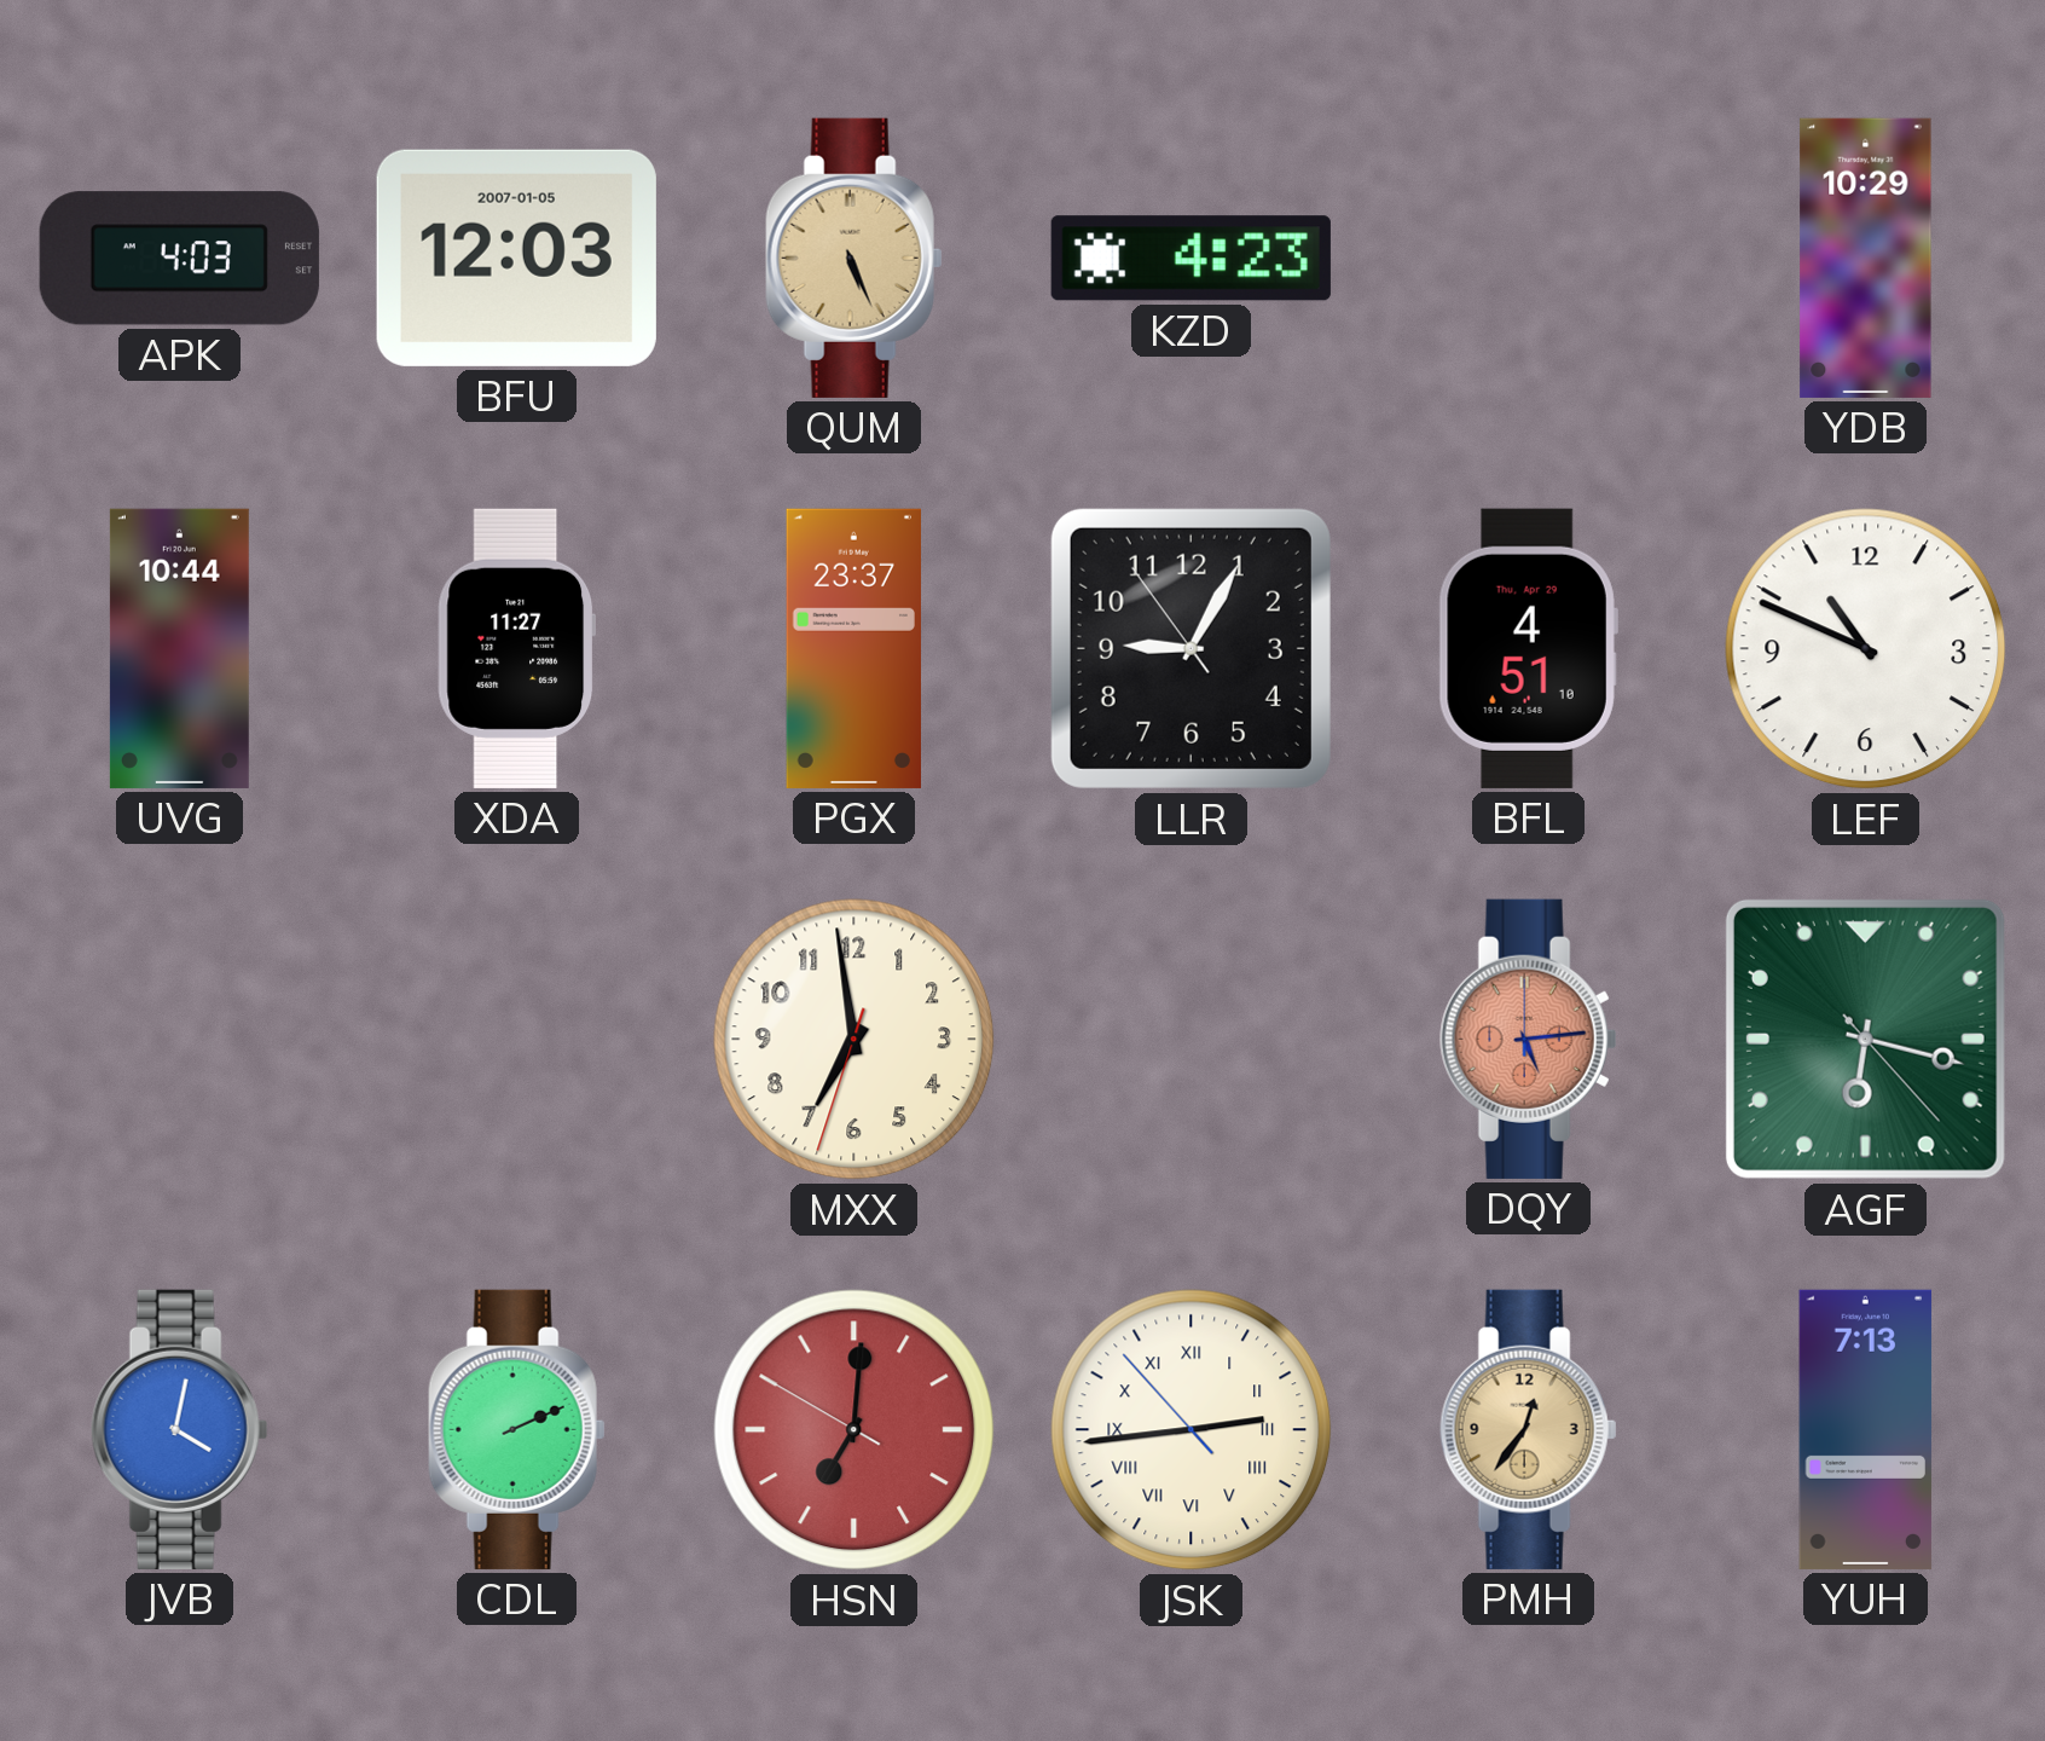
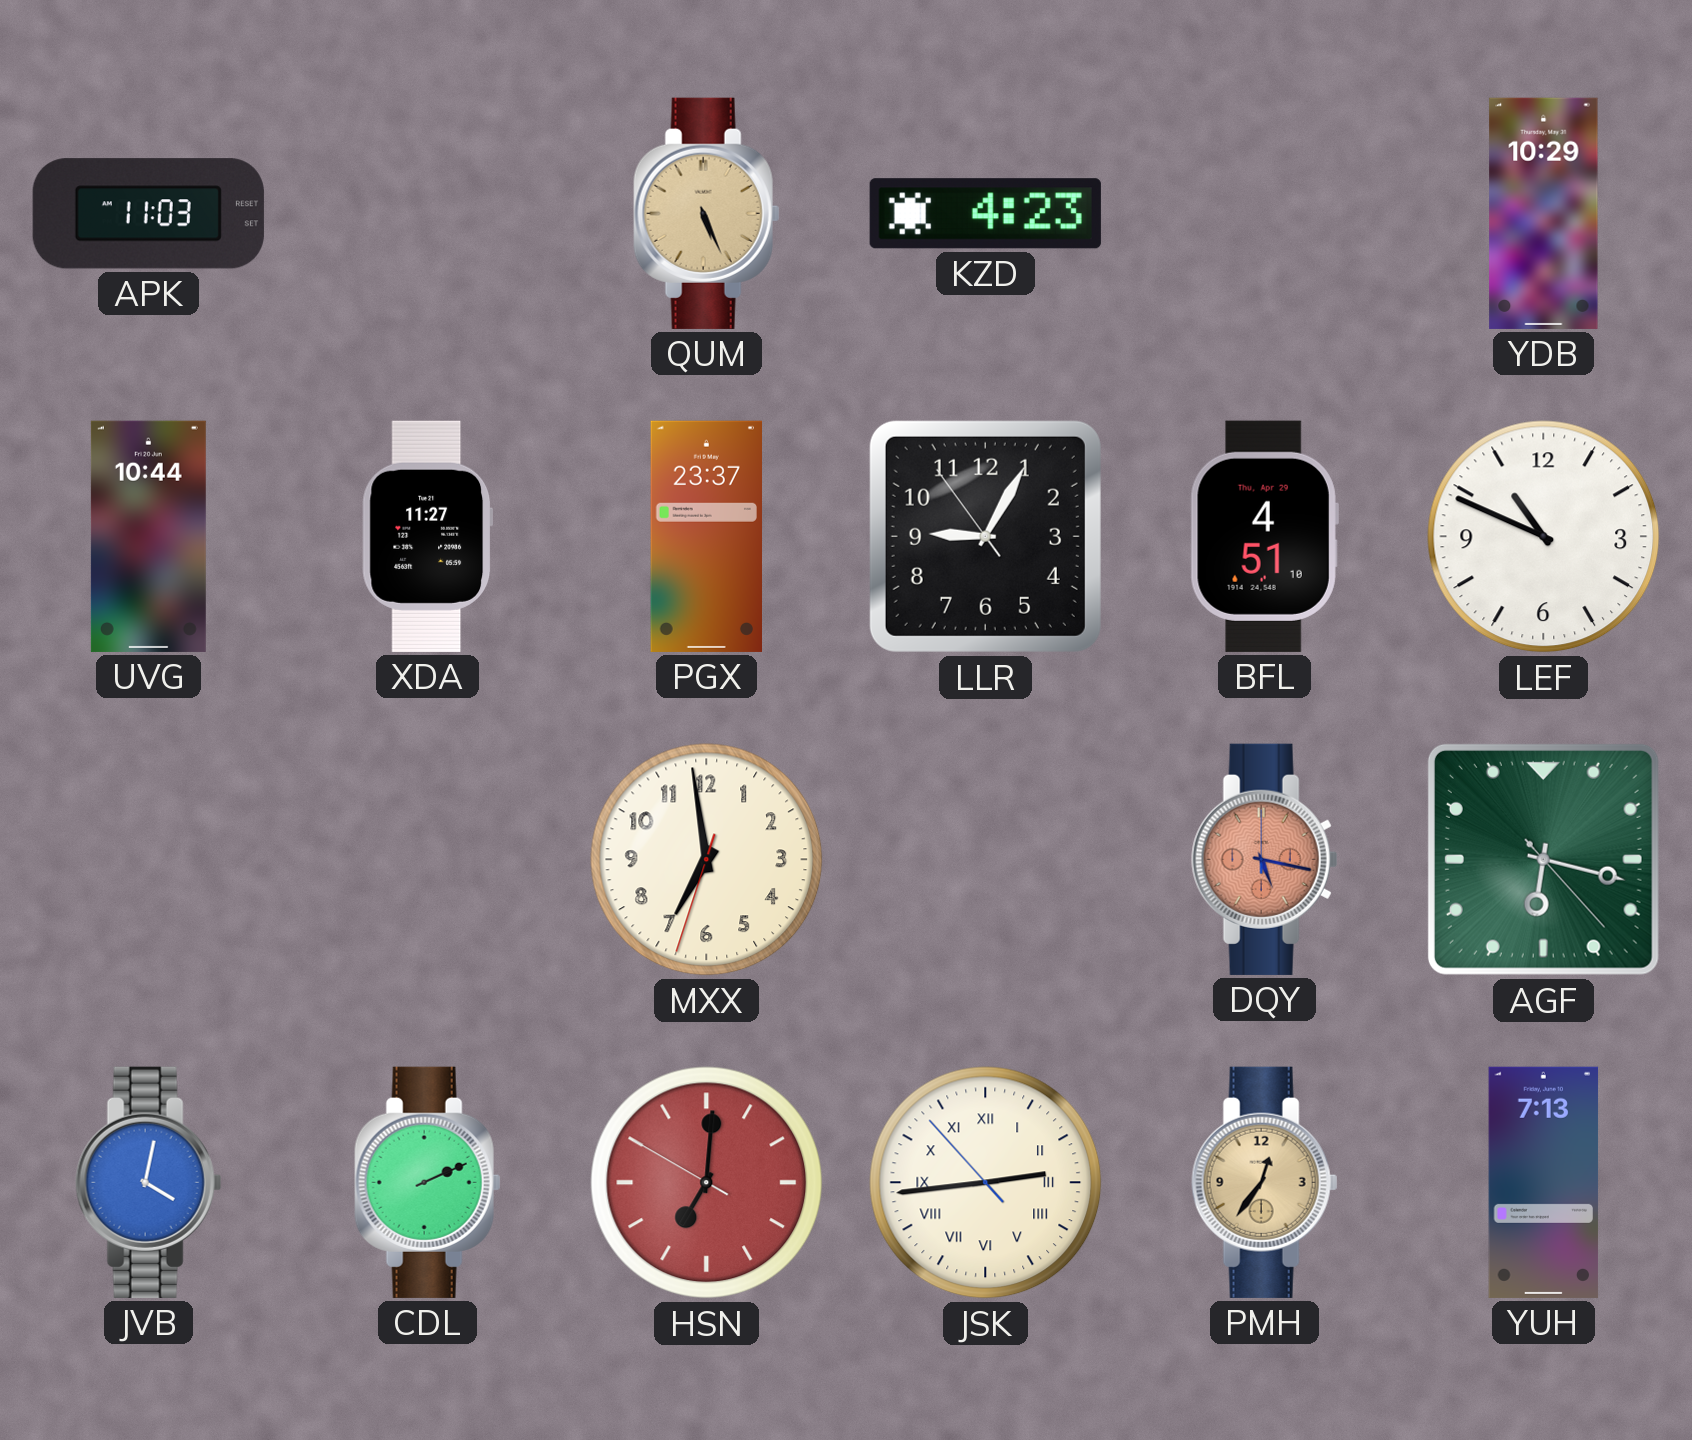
APK: 4:03 -> 11:03
BFU: 12:03 -> none
DQY: 5:14 -> 5:17
